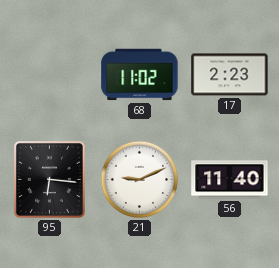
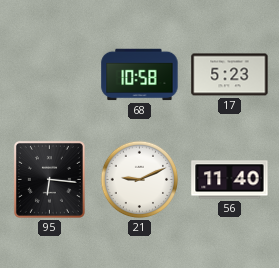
68: 11:02 -> 10:58
17: 2:23 -> 5:23
